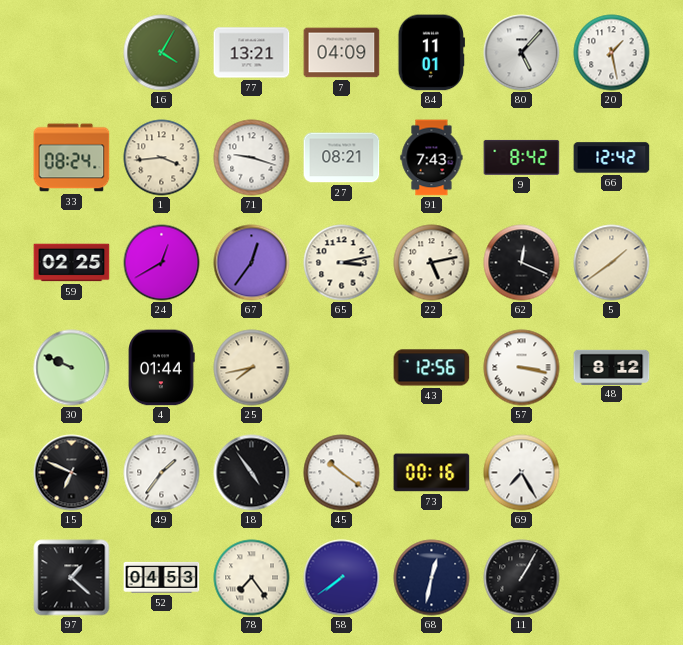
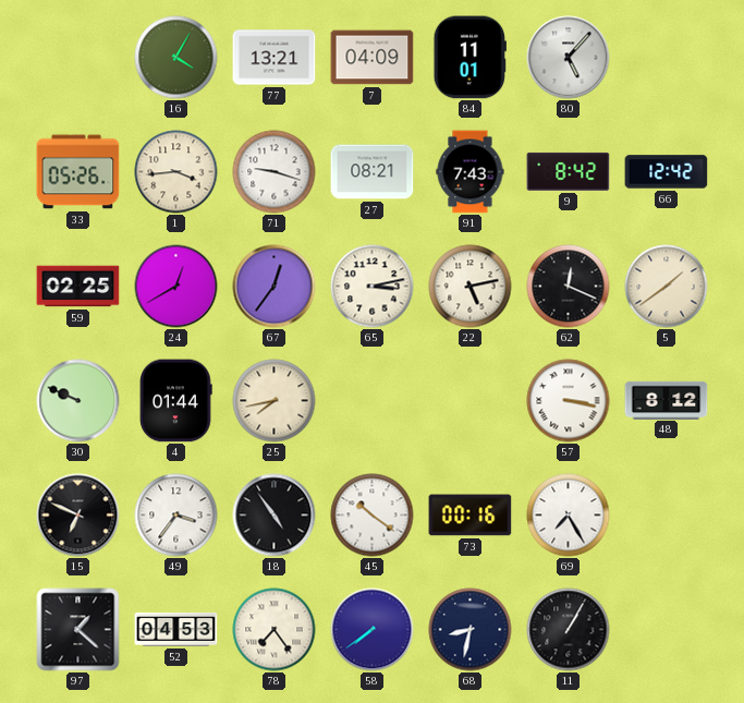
20: 1:28 -> none
33: 08:24 -> 05:26
43: 12:56 -> none
49: 1:36 -> 3:36
68: 12:32 -> 8:32
